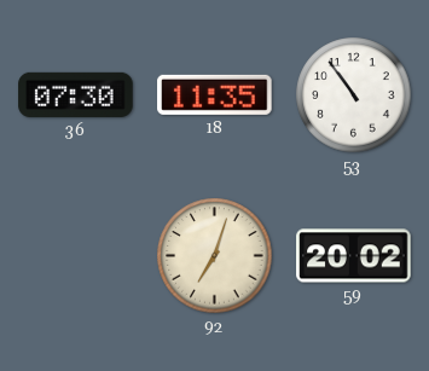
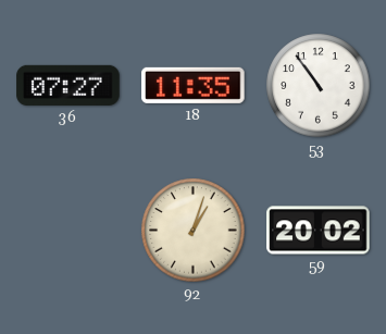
36: 07:30 -> 07:27
92: 7:03 -> 1:03
